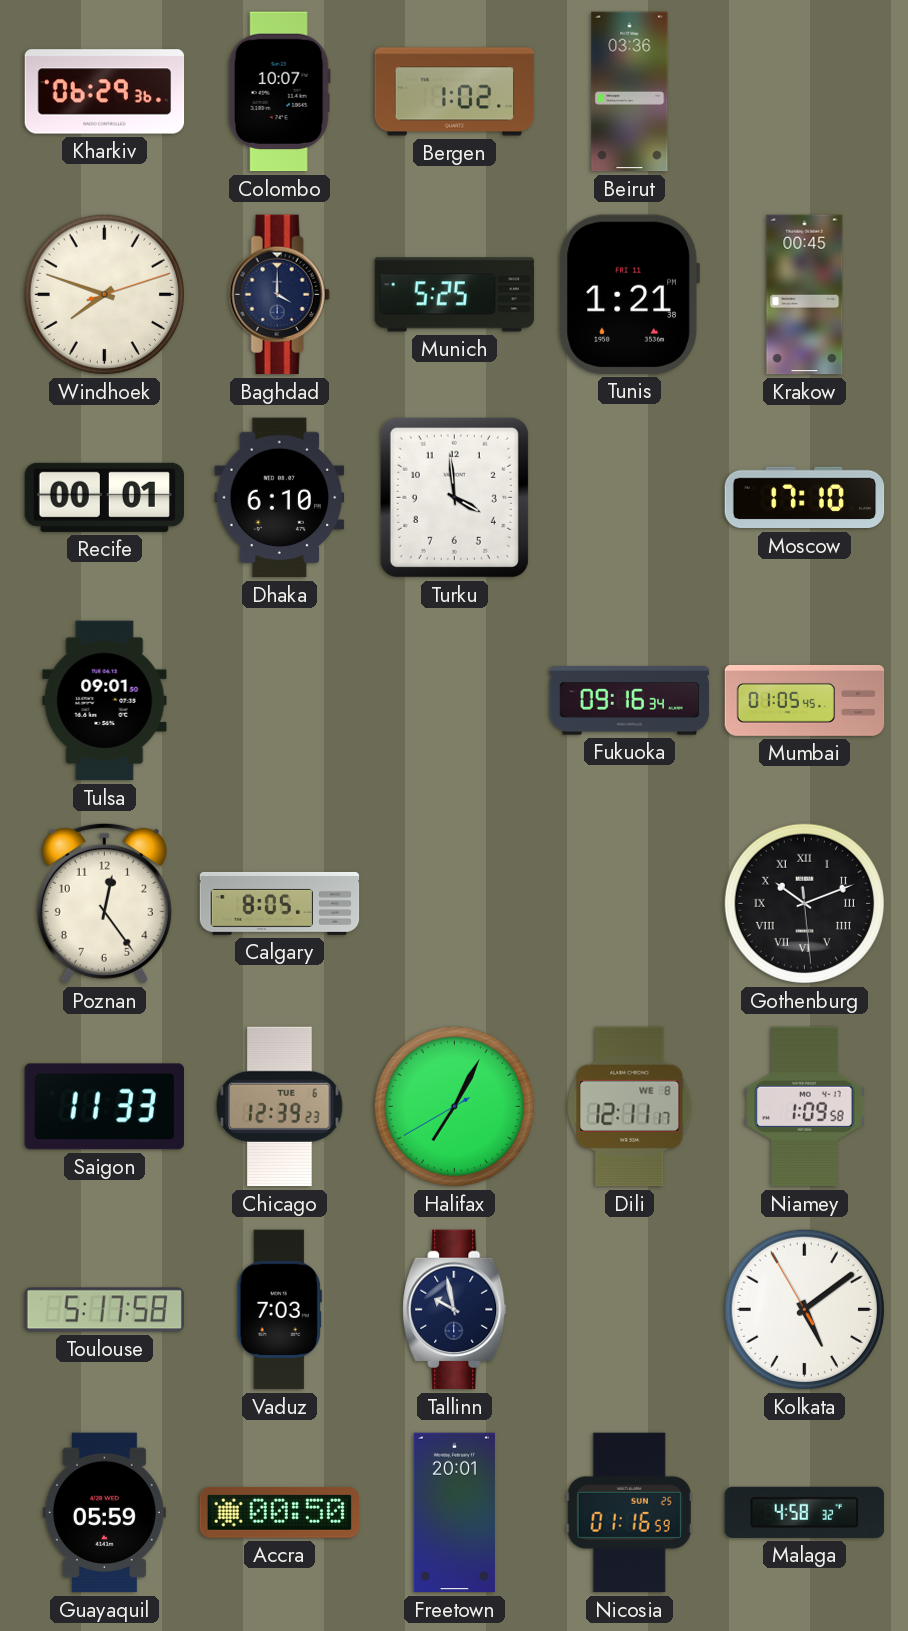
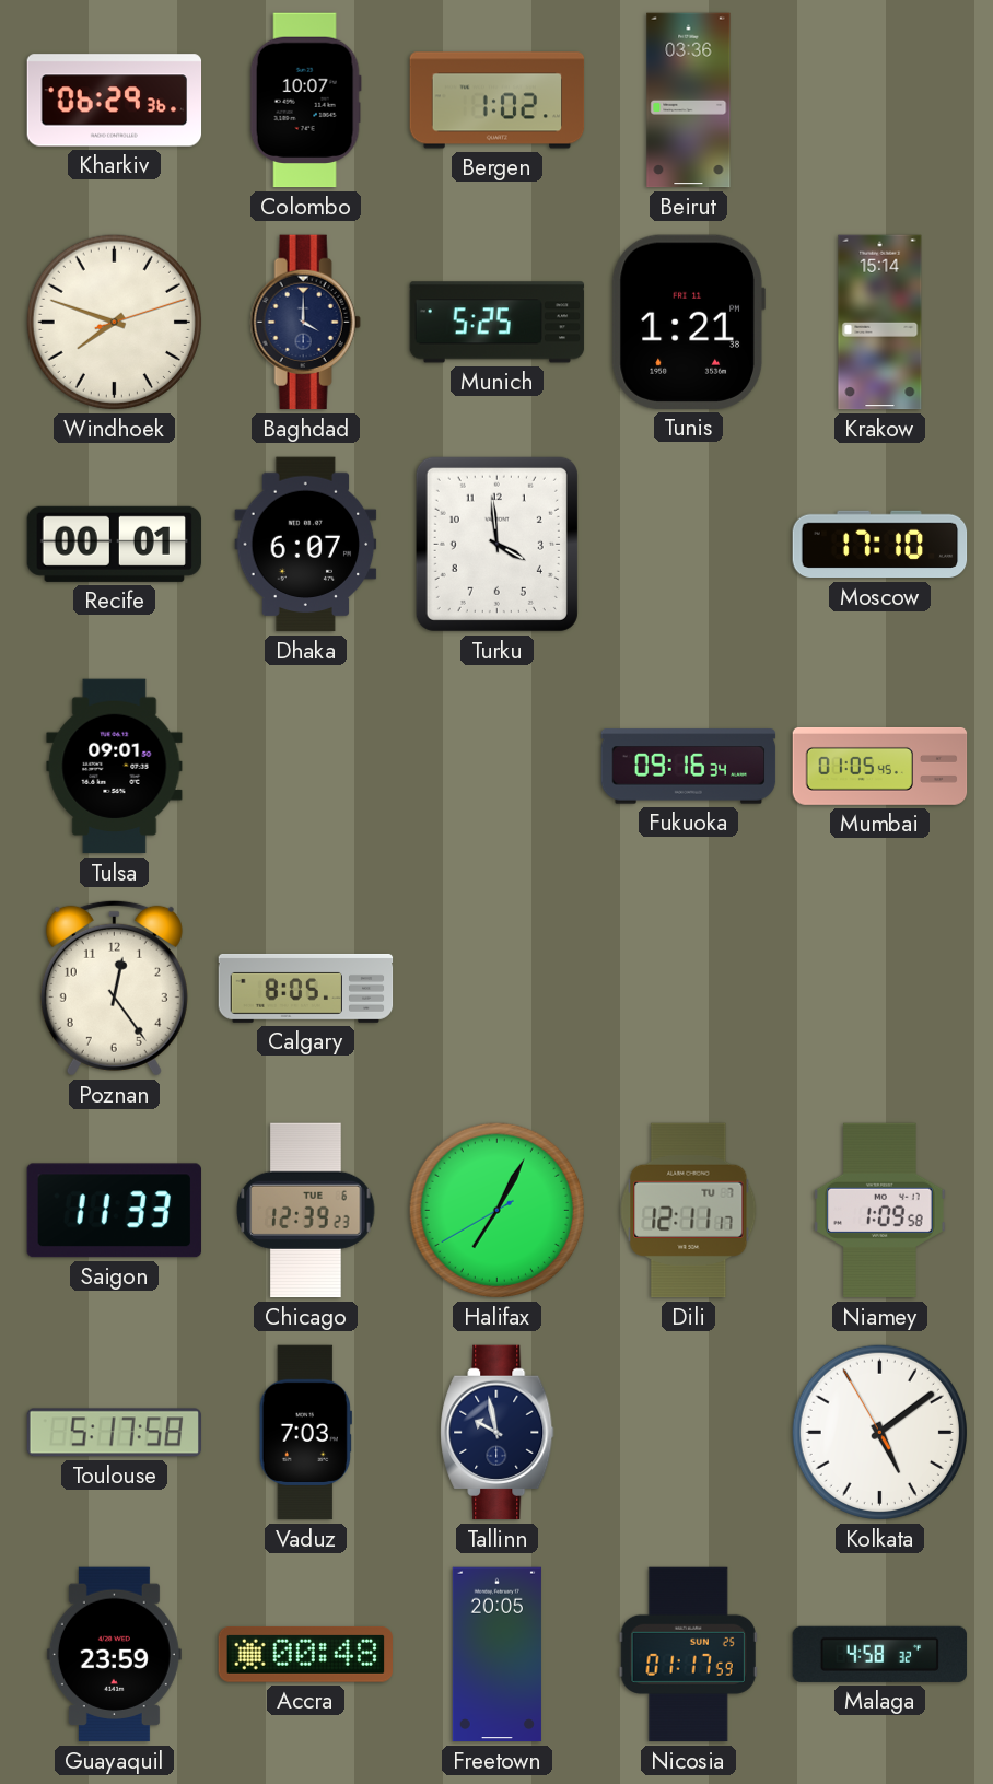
Krakow: 00:45 -> 15:14
Dhaka: 6:10 -> 6:07
Gothenburg: 10:11 -> none
Dili date: WE 8 -> TU 7
Guayaquil: 05:59 -> 23:59
Accra: 00:50 -> 00:48
Freetown: 20:01 -> 20:05
Nicosia: 01:16 -> 01:17
